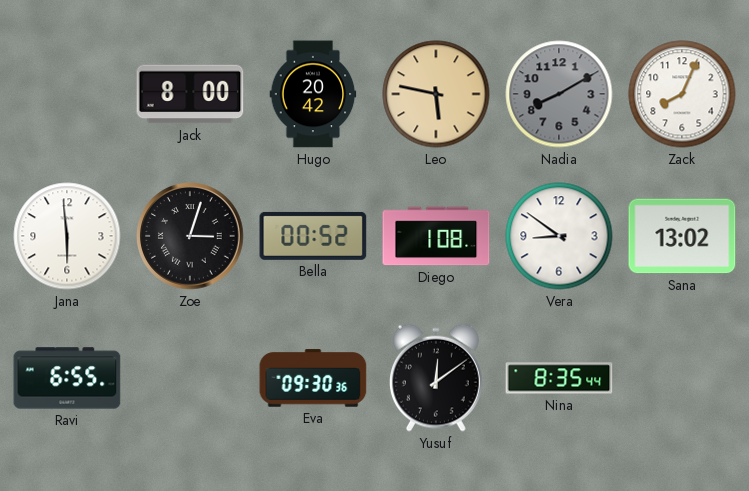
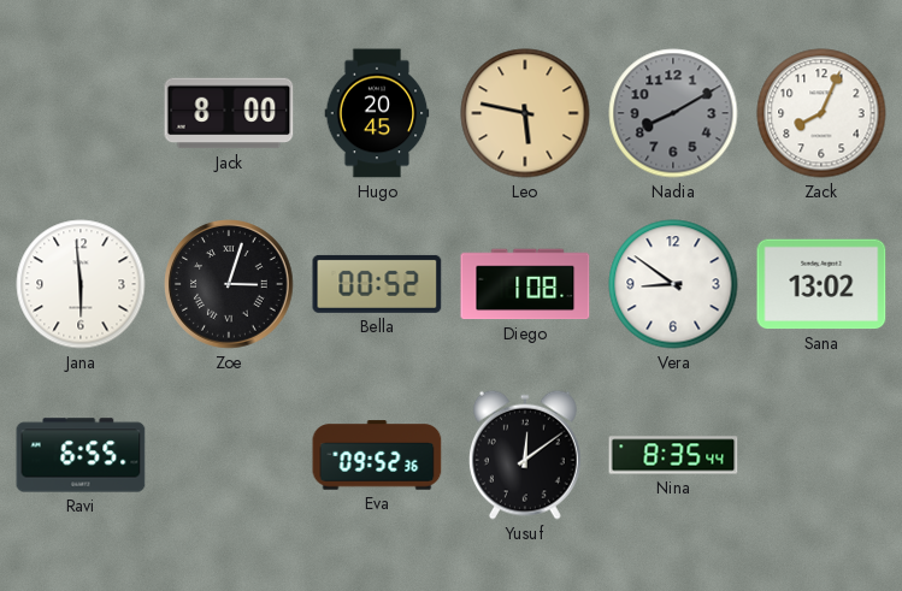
Hugo: 20:42 -> 20:45
Eva: 09:30 -> 09:52
